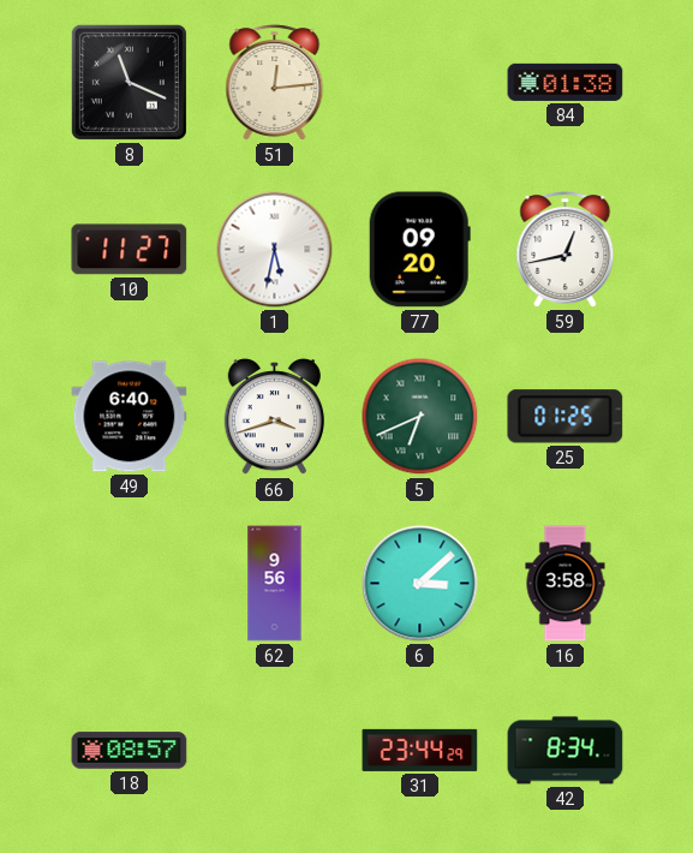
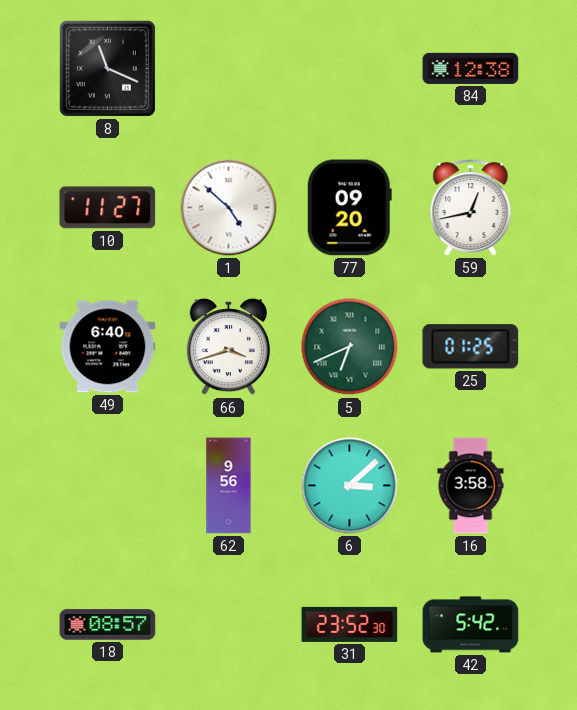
51: 12:14 -> none
84: 01:38 -> 12:38
1: 5:32 -> 4:52
31: 23:44 -> 23:52
42: 8:34 -> 5:42
